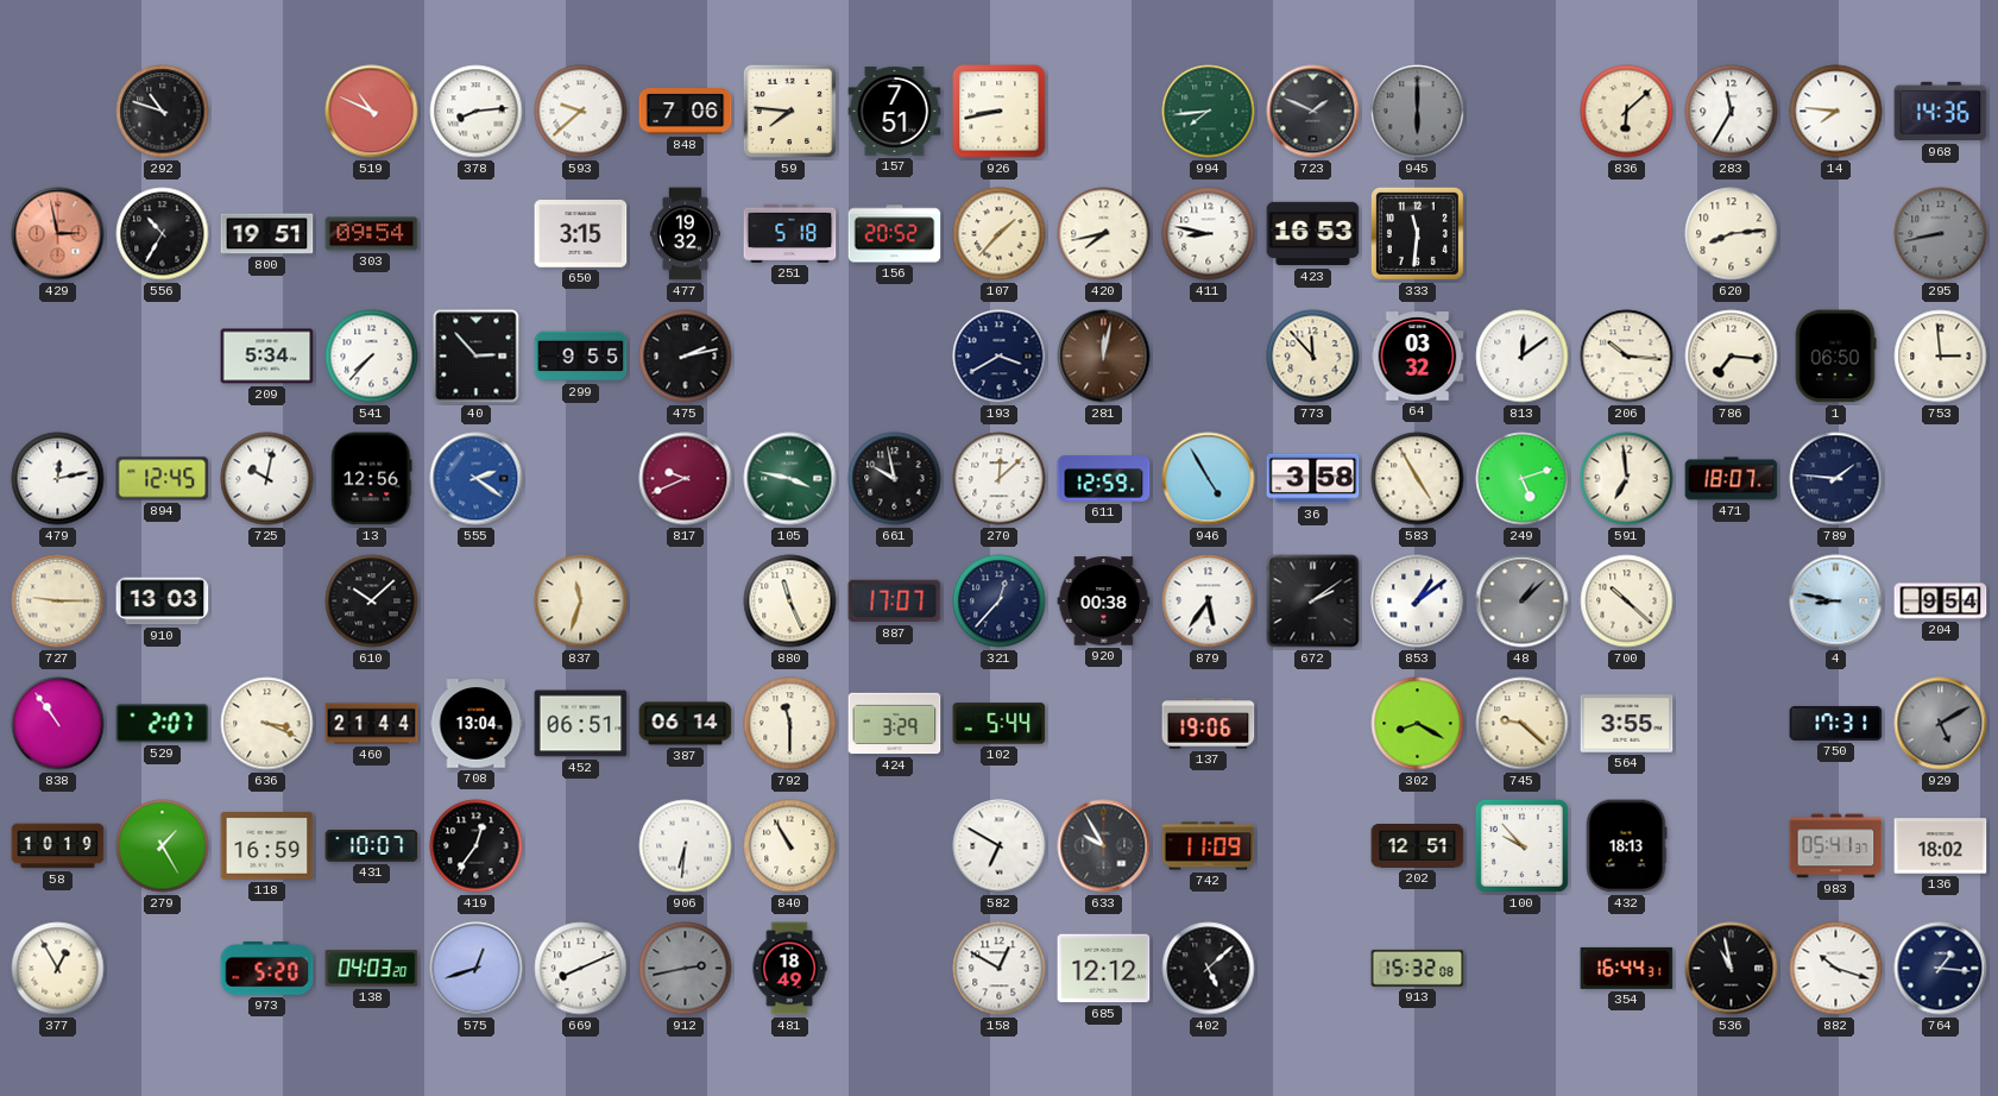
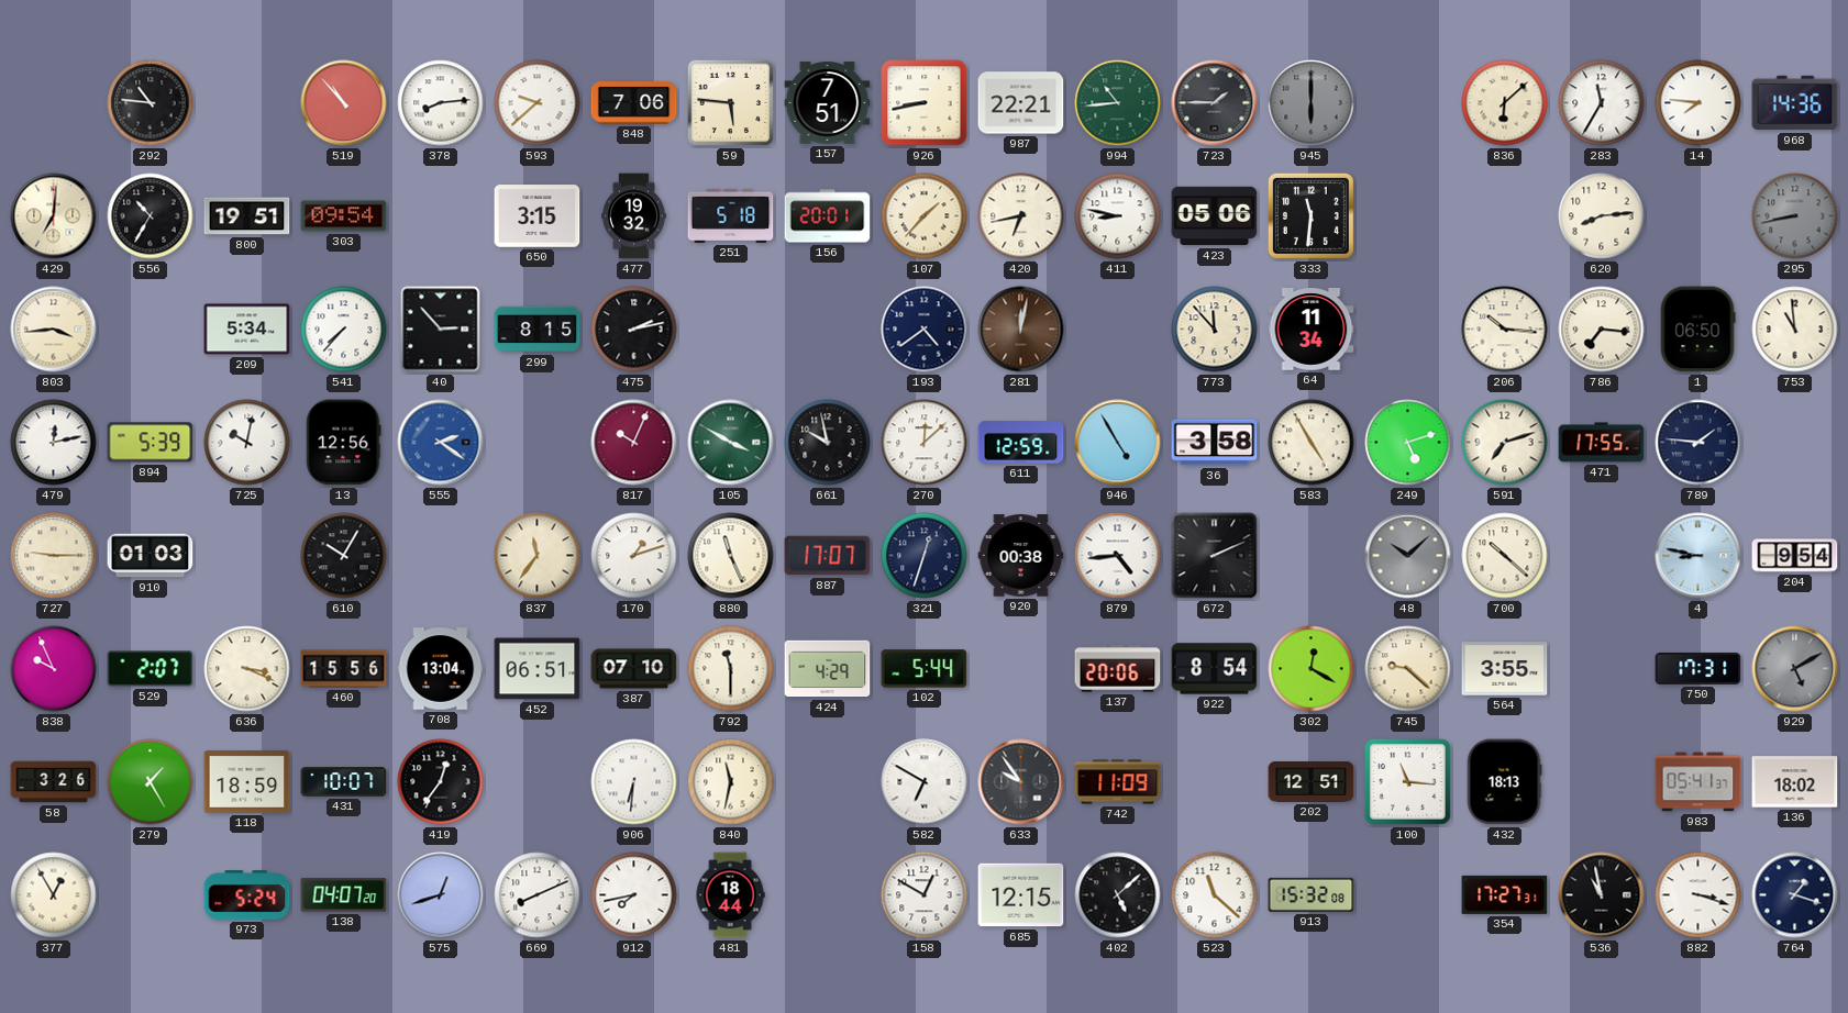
292: 10:48 -> 10:46
519: 10:49 -> 10:53
59: 7:46 -> 5:46
987: none -> 22:21
994: 7:44 -> 10:44
723: 1:49 -> 1:45
429: 2:58 -> 7:01
429 dial: salmon -> cream
156: 20:52 -> 20:01
420: 7:43 -> 6:43
423: 16:53 -> 05:06
803: none -> 3:44
299: 9:55 -> 8:15
193: 3:40 -> 4:39
64: 03:32 -> 11:34
813: 12:09 -> none
753: 2:59 -> 10:59
894: 12:45 -> 5:39
817: 9:41 -> 10:04
105: 3:47 -> 3:50
591: 6:59 -> 7:12
471: 18:07 -> 17:55
910: 13:03 -> 01:03
610: 10:08 -> 10:05
837: 11:33 -> 11:36
170: none -> 1:12
321: 12:37 -> 12:33
879: 5:36 -> 4:44
672: 2:09 -> 2:11
853: 1:09 -> none
48: 1:08 -> 10:08
838: 10:54 -> 9:56
460: 21:44 -> 15:56
387: 06:14 -> 07:10
424: 3:29 -> 4:29
137: 19:06 -> 20:06
922: none -> 8:54
302: 8:20 -> 12:20
58: 10:19 -> 3:26
118: 16:59 -> 18:59
840: 10:55 -> 11:32
633: 9:55 -> 9:54
100: 9:53 -> 11:16
973: 5:20 -> 5:24
138: 04:03 -> 04:07
912: 2:43 -> 7:43
912 dial: grey -> white
481: 18:49 -> 18:44
685: 12:12 -> 12:15
523: none -> 11:22
354: 16:44 -> 17:27
882: 10:18 -> 3:18
764: 1:16 -> 1:18
